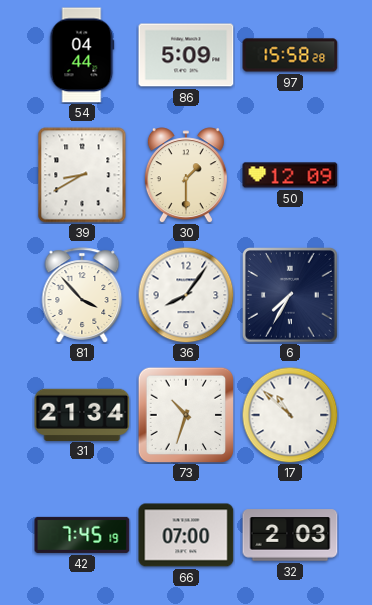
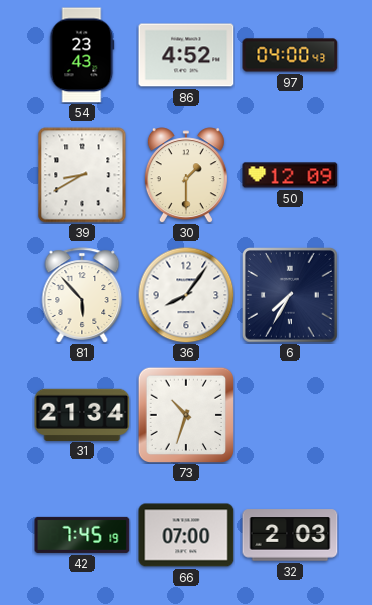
54: 04:44 -> 23:43
86: 5:09 -> 4:52
97: 15:58 -> 04:00
81: 3:53 -> 5:53
17: 10:52 -> none
